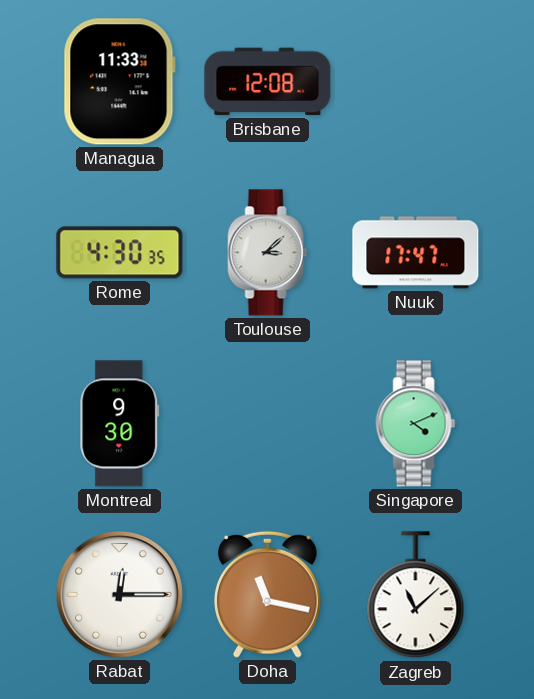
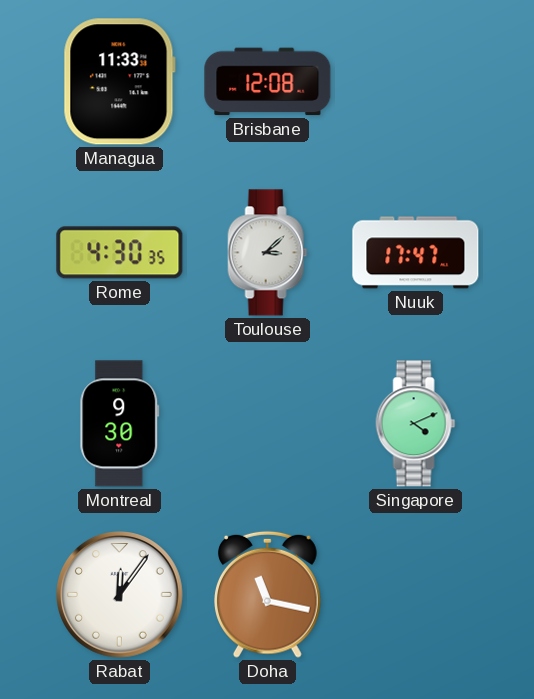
Rabat: 12:15 -> 12:06
Zagreb: 11:08 -> none
